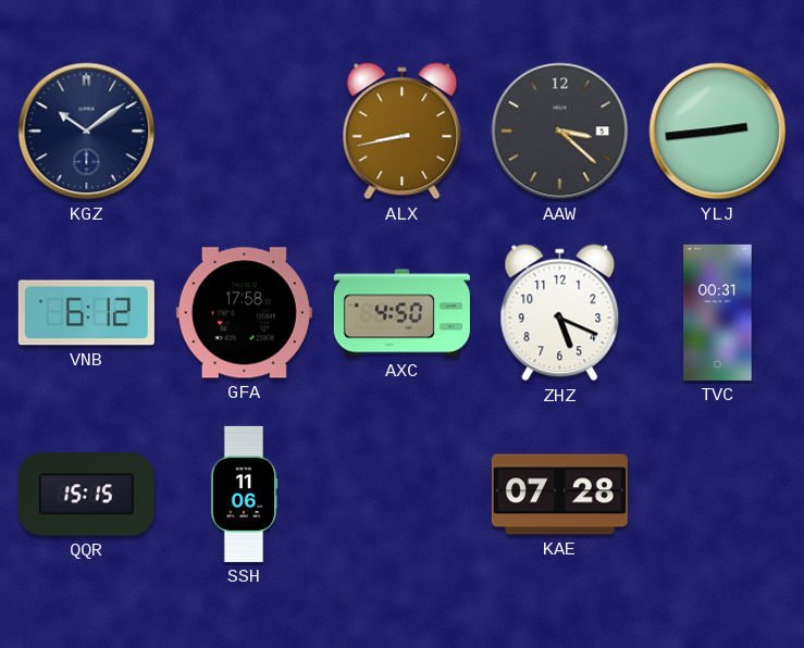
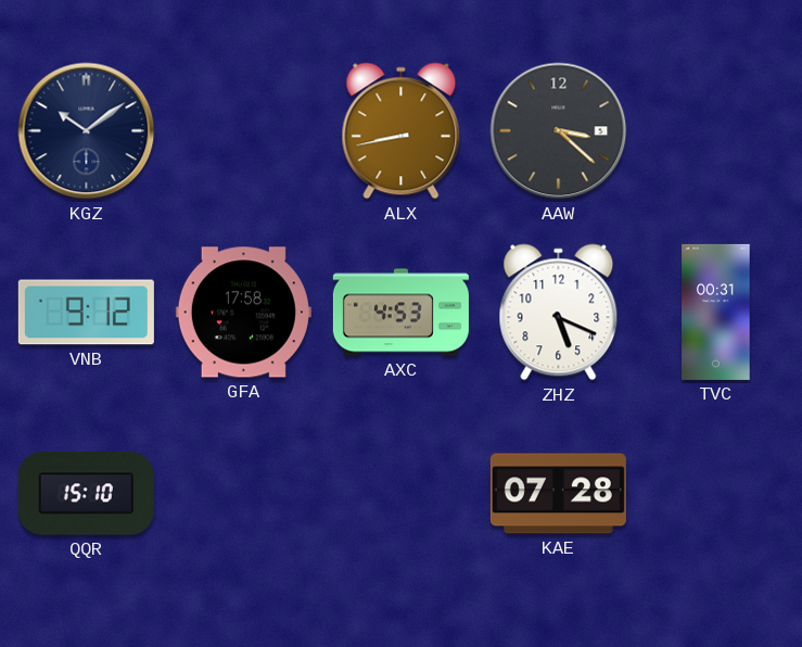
YLJ: 2:44 -> none
VNB: 6:12 -> 9:12
AXC: 4:50 -> 4:53
QQR: 15:15 -> 15:10
SSH: 11:06 -> none
